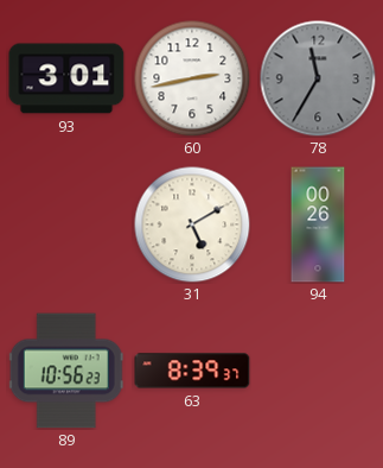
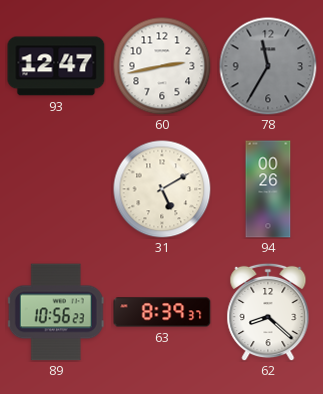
93: 3:01 -> 12:47
62: none -> 8:22
